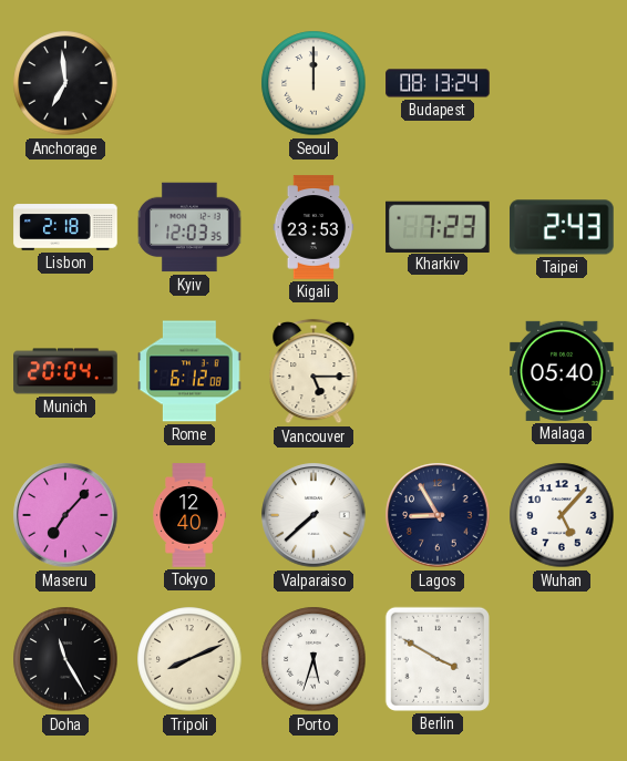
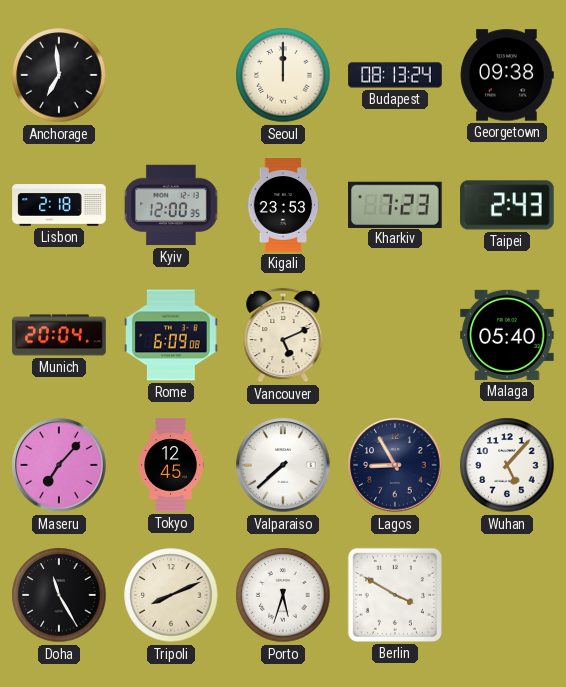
Georgetown: none -> 09:38
Kyiv: 12:03 -> 12:00
Rome: 6:12 -> 6:09
Vancouver: 5:15 -> 5:11
Tokyo: 12:40 -> 12:45
